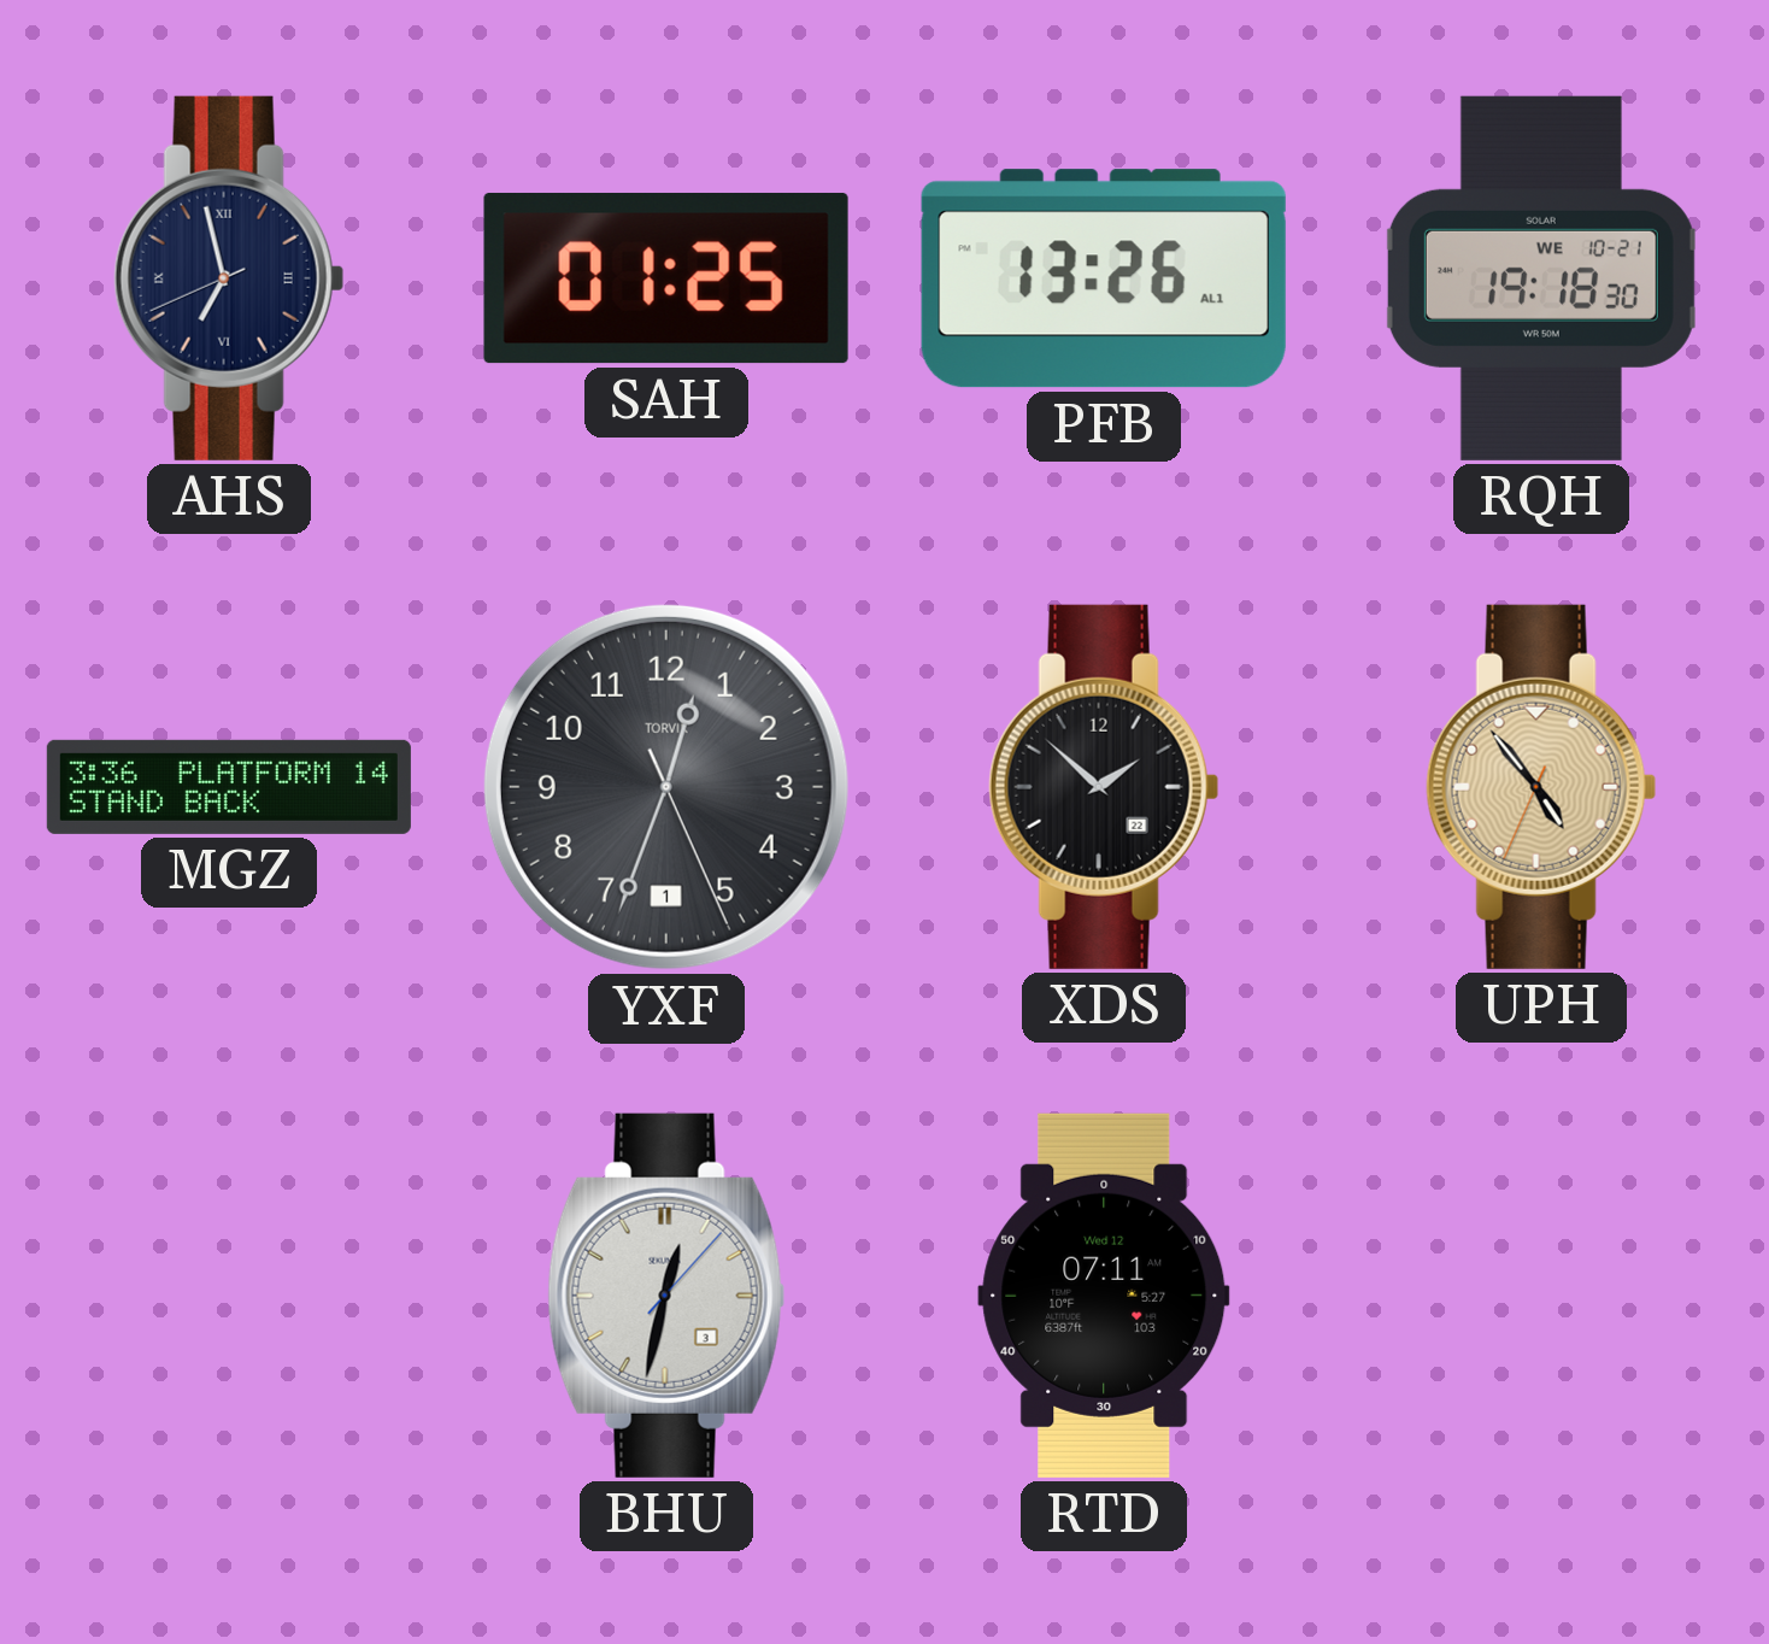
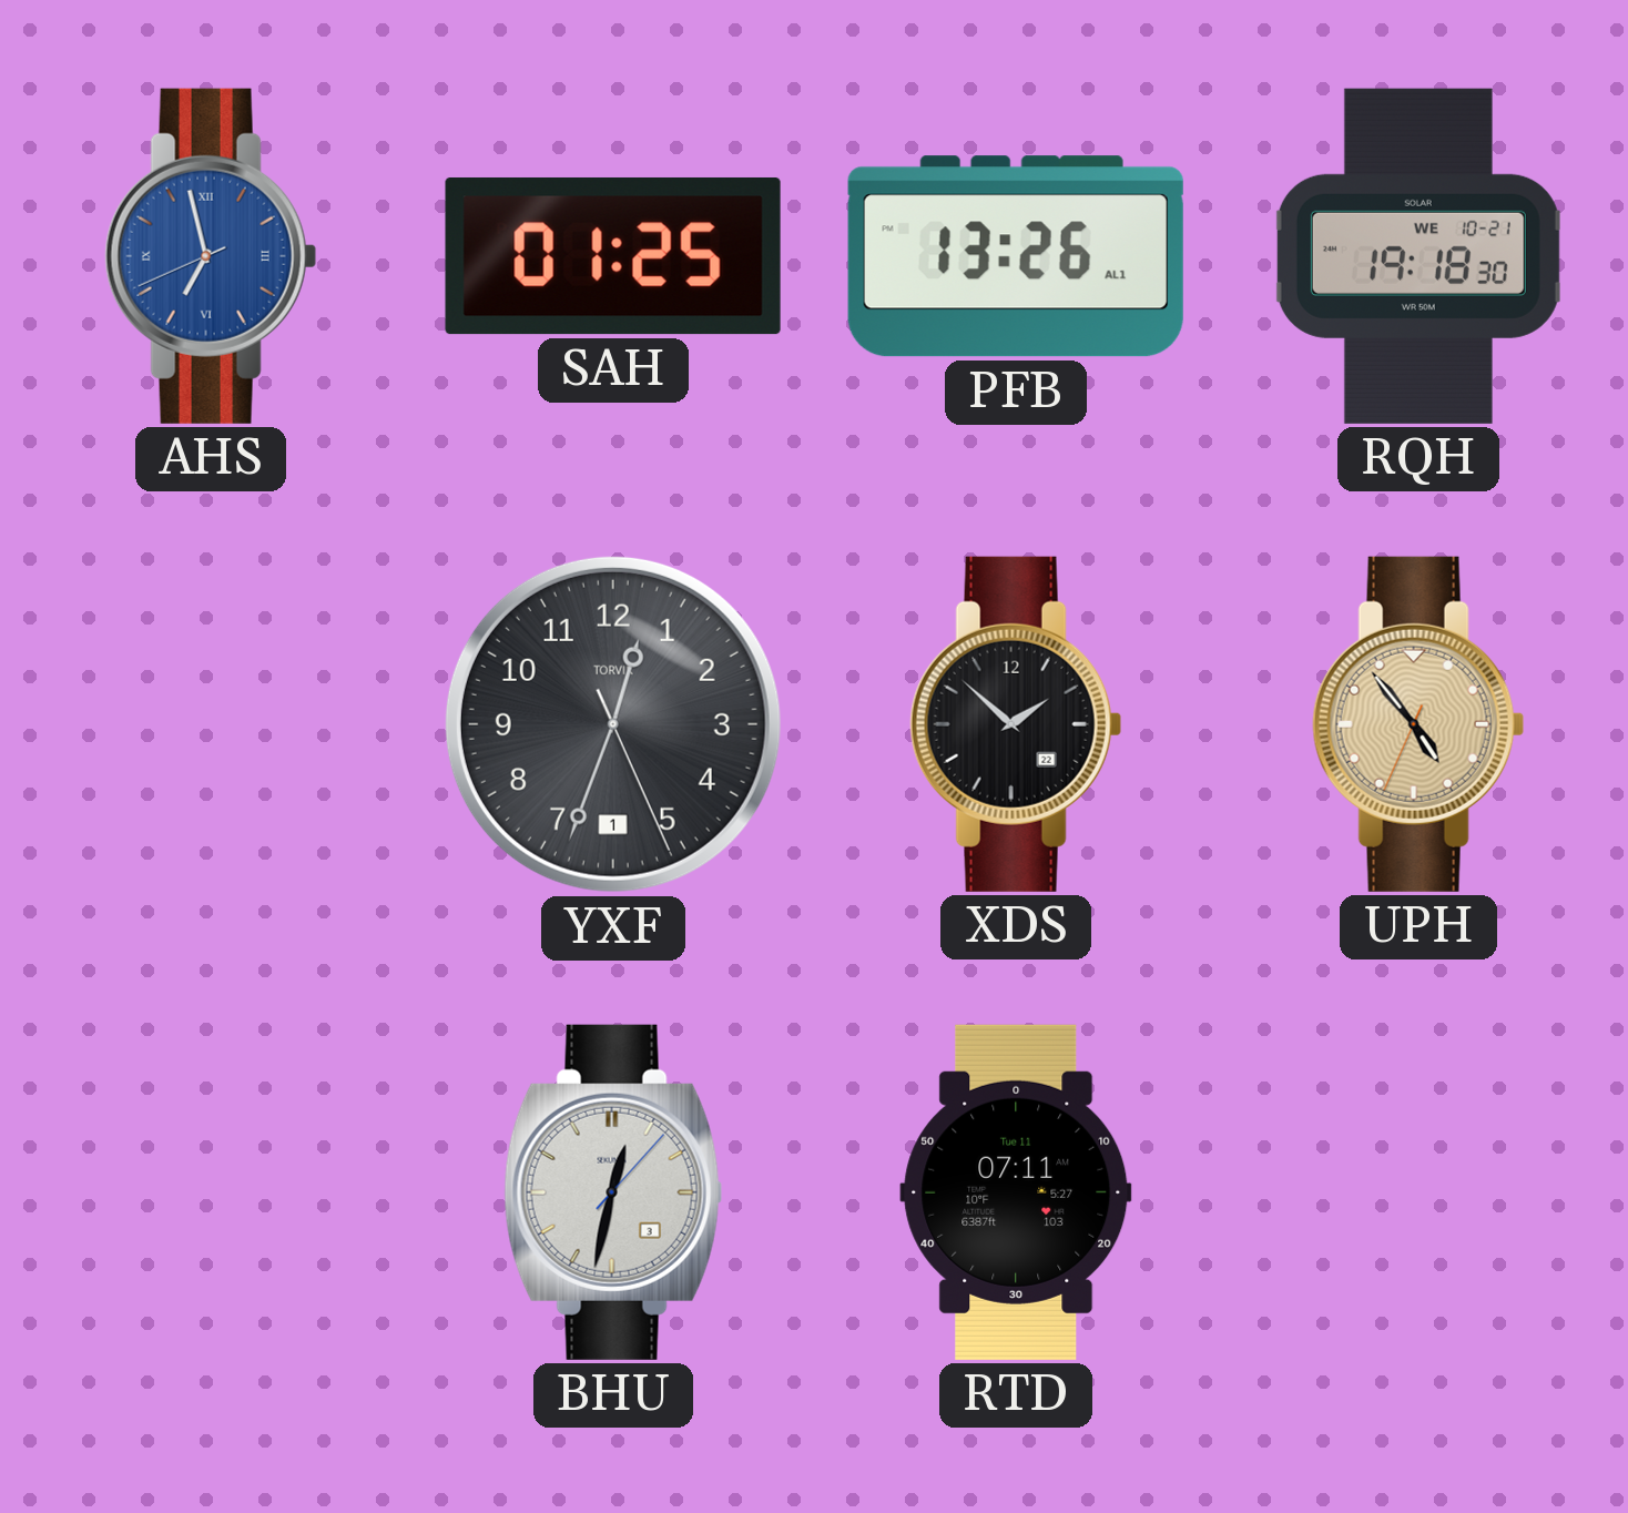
AHS dial: navy -> blue
MGZ: 3:36 -> none
RTD date: Wed 12 -> Tue 11
